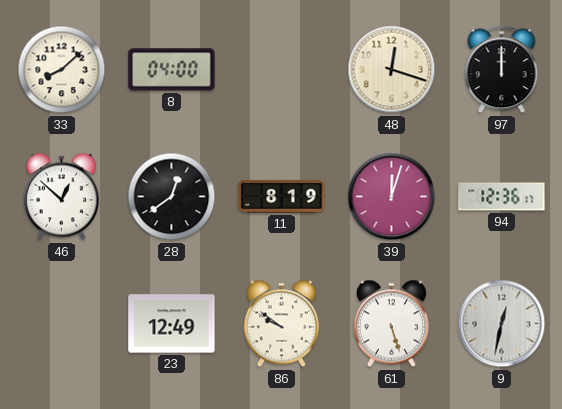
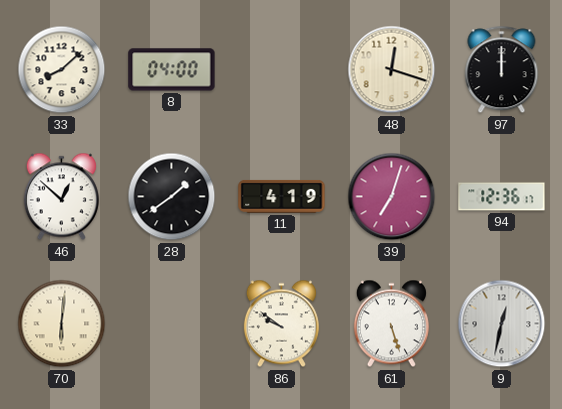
28: 12:39 -> 1:39
11: 8:19 -> 4:19
39: 12:03 -> 7:03
70: none -> 6:01
23: 12:49 -> none
